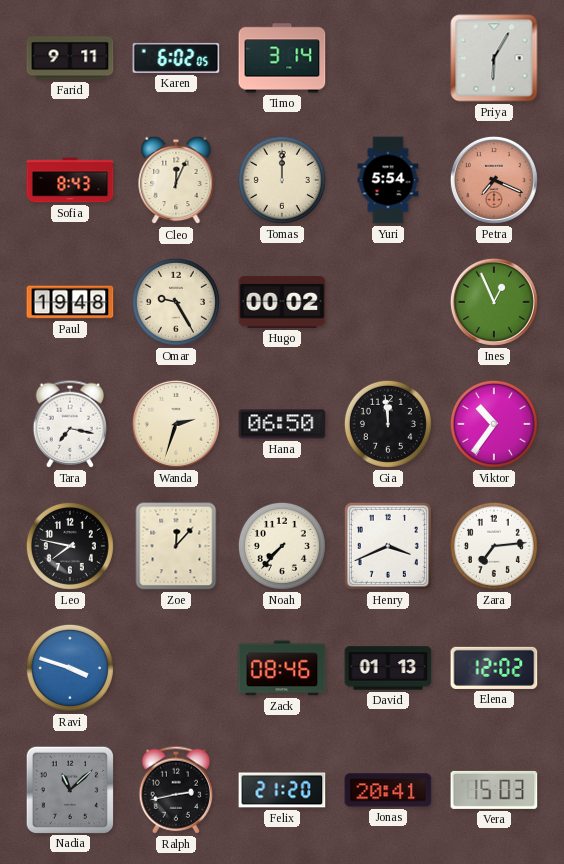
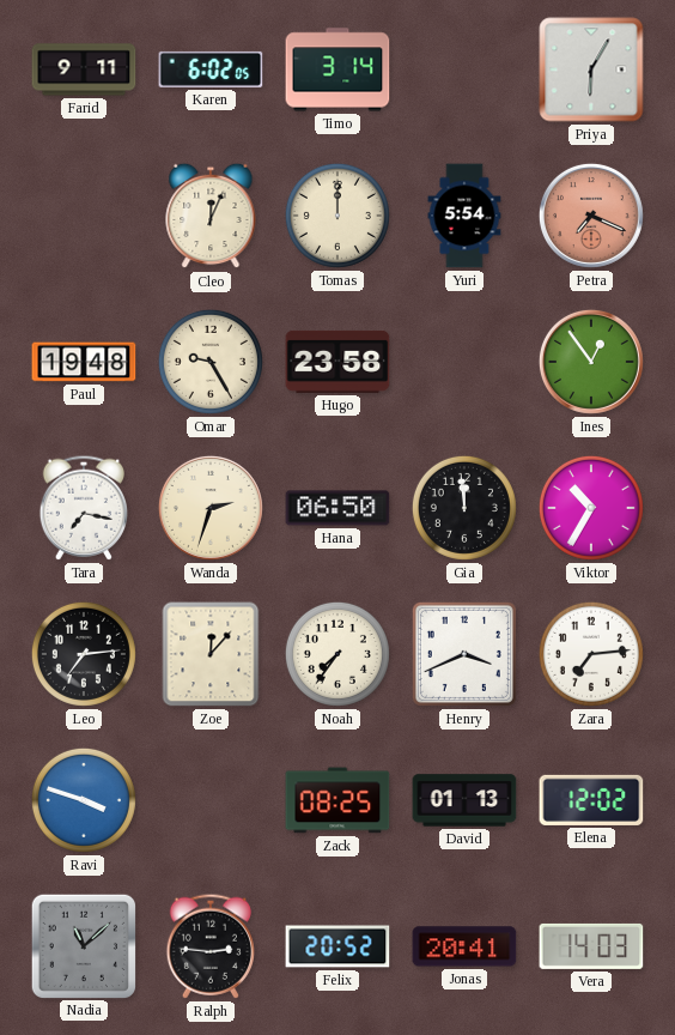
Sofia: 8:43 -> none
Hugo: 00:02 -> 23:58
Ines: 12:56 -> 12:54
Viktor: 10:36 -> 10:35
Leo: 7:47 -> 7:14
Noah: 7:37 -> 7:36
Zack: 08:46 -> 08:25
Ralph: 2:43 -> 2:46
Felix: 21:20 -> 20:52
Vera: 15:03 -> 14:03
